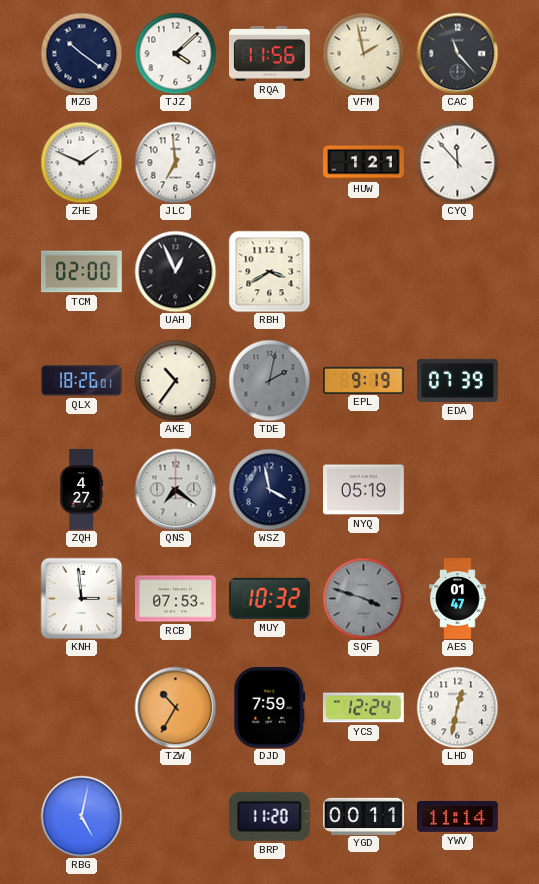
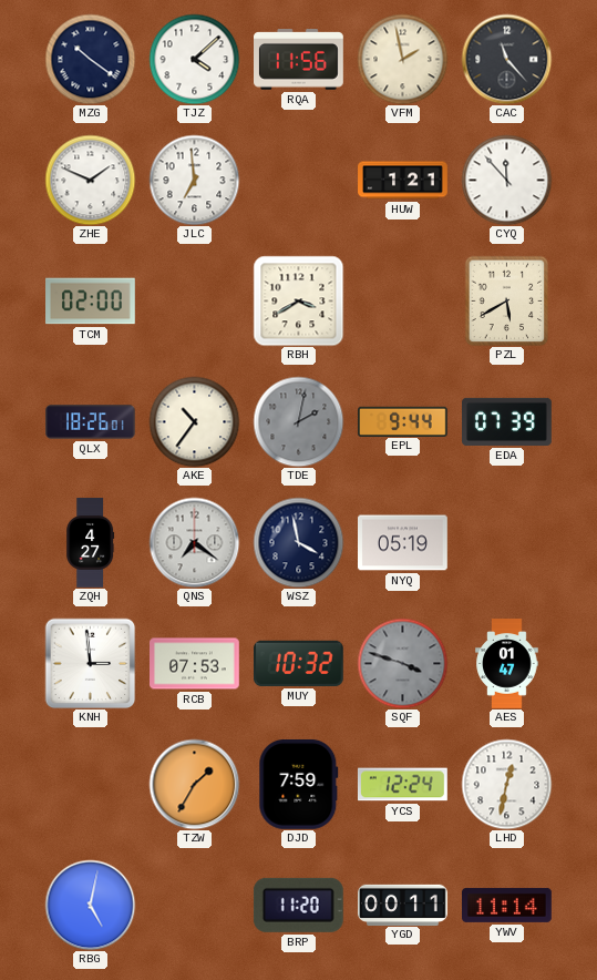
UAH: 12:56 -> none
PZL: none -> 5:40
EPL: 9:19 -> 9:44
TZW: 10:35 -> 1:35
